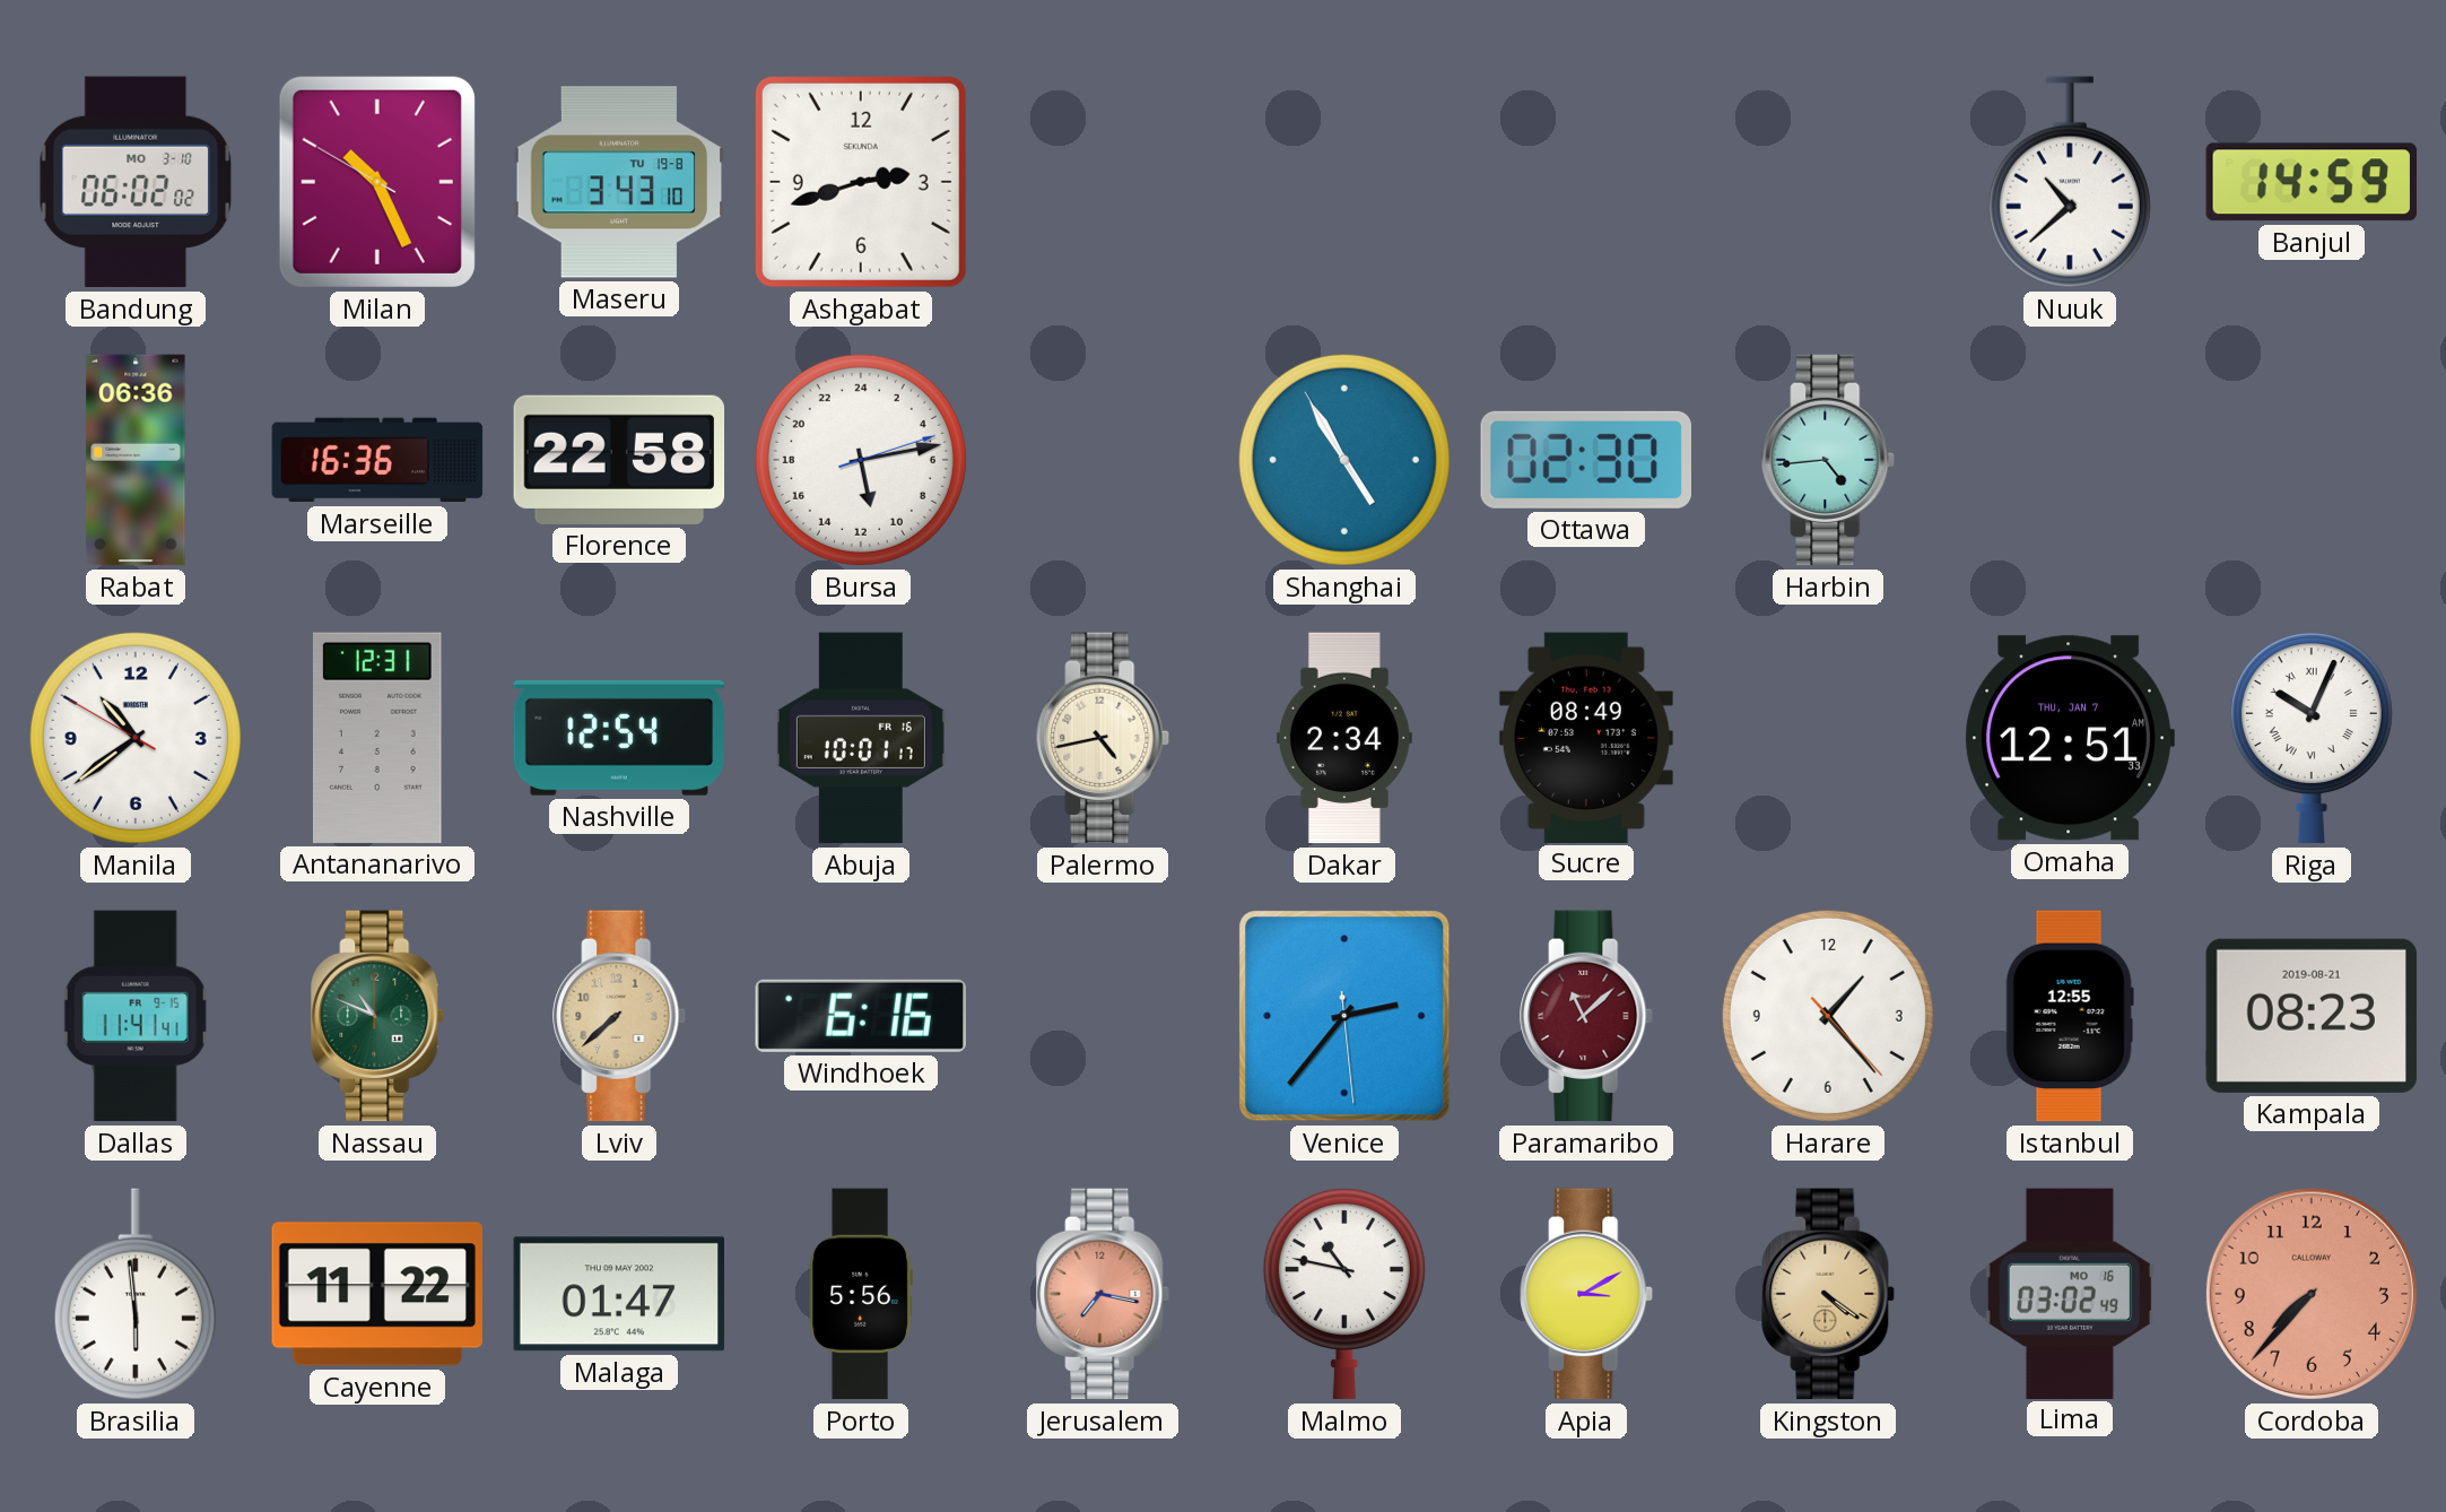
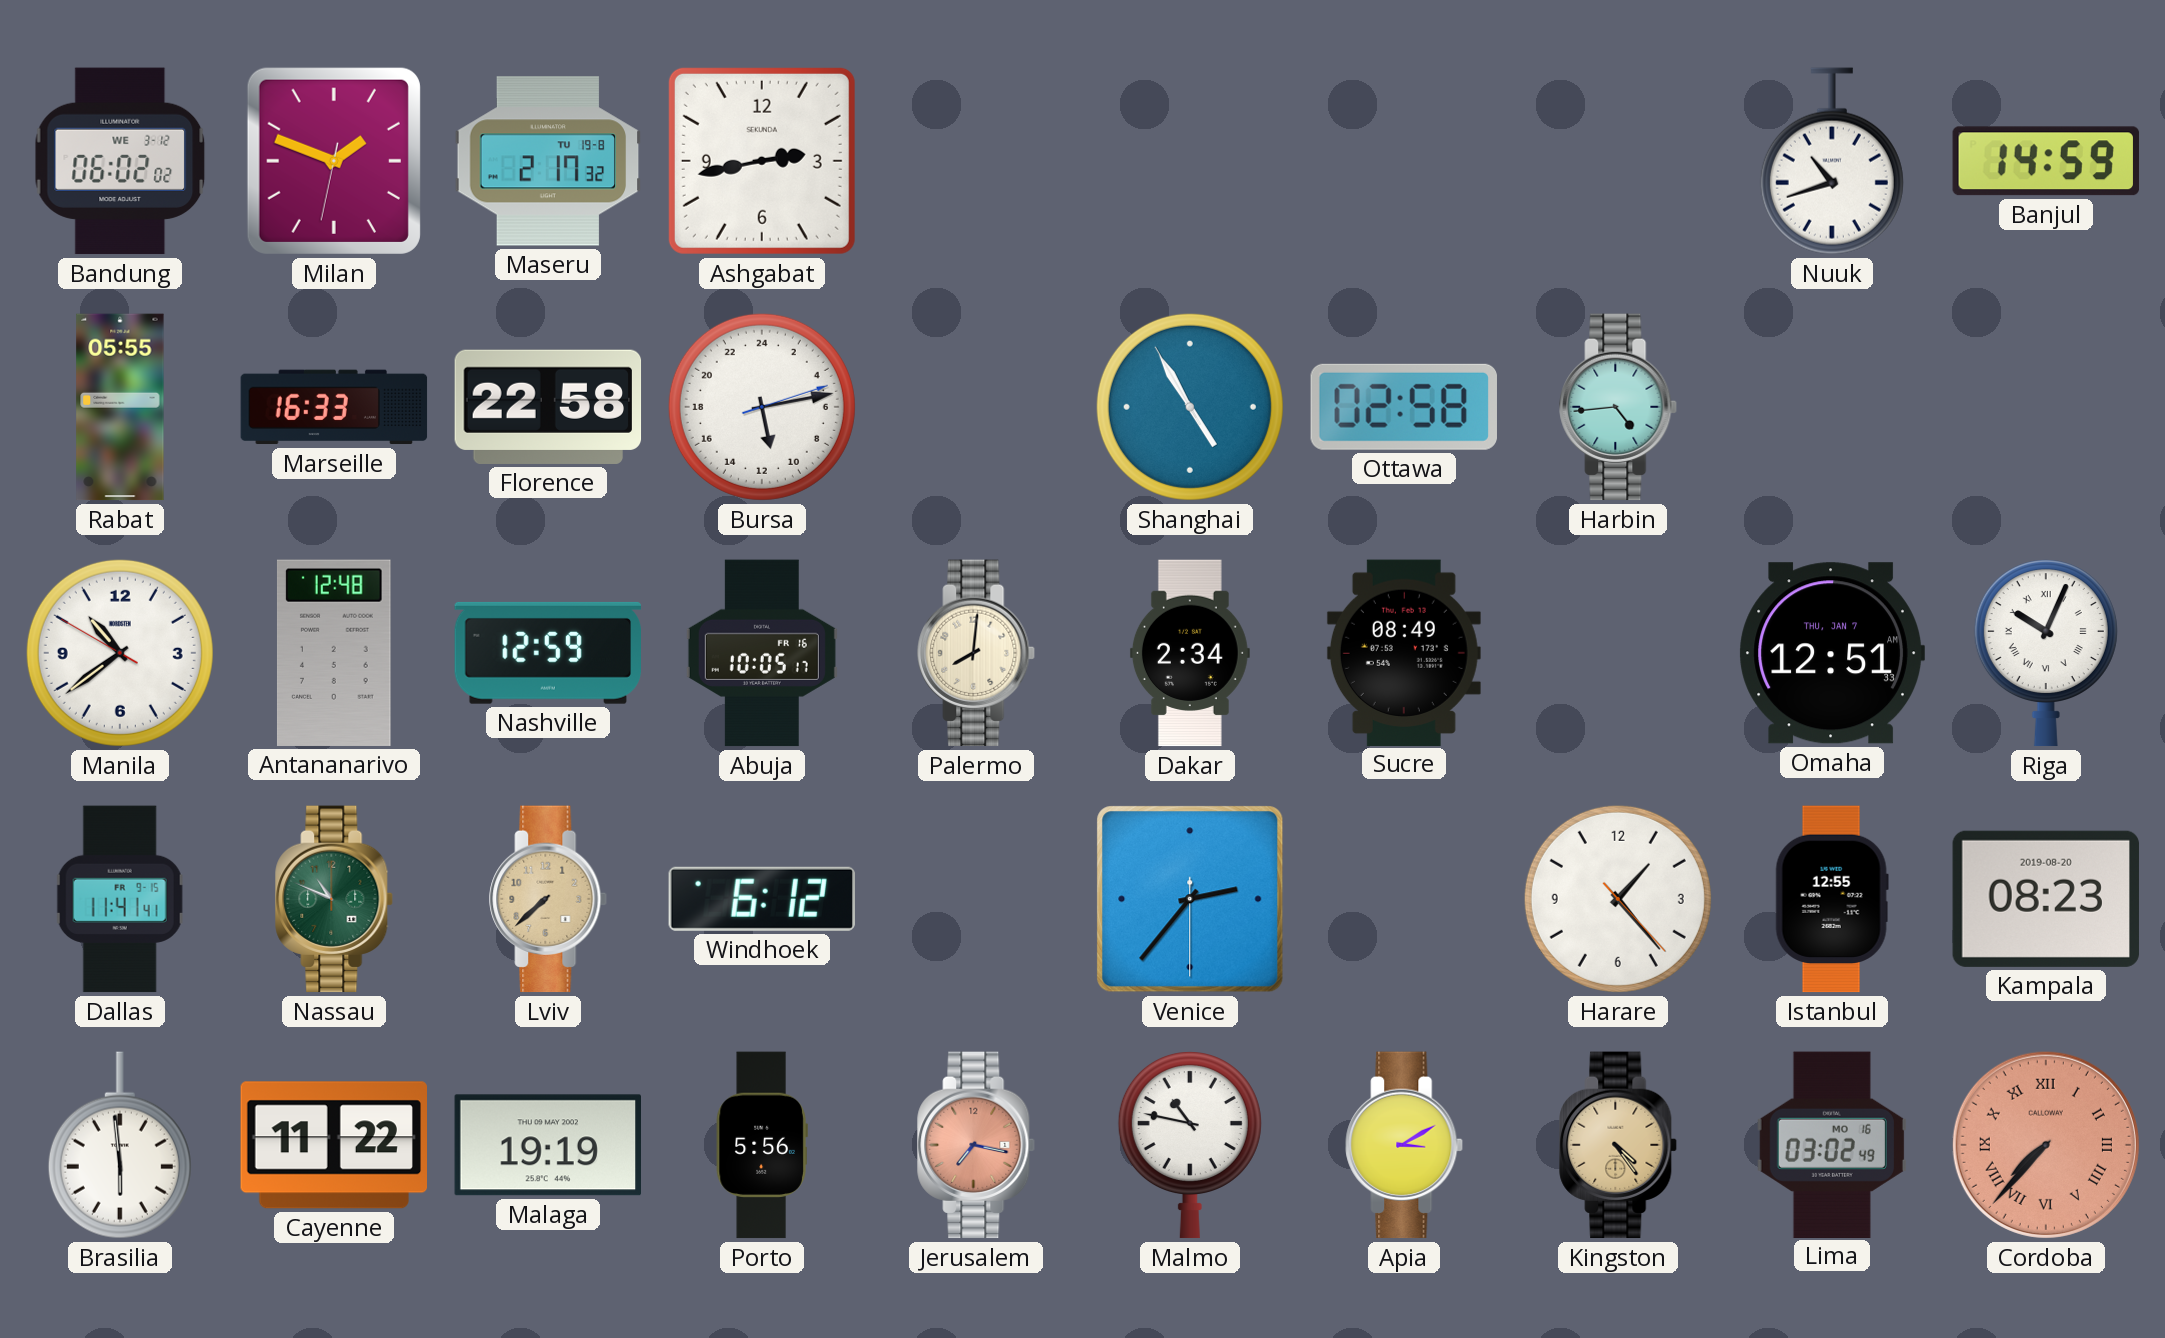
Bandung date: MO 3-10 -> WE 3-12
Milan: 10:25 -> 1:48
Maseru: 3:43 -> 2:17
Ashgabat: 2:42 -> 2:43
Nuuk: 10:38 -> 10:42
Rabat: 06:36 -> 05:55
Marseille: 16:36 -> 16:33
Ottawa: 02:30 -> 02:58
Antananarivo: 12:31 -> 12:48
Nashville: 12:54 -> 12:59
Abuja: 10:01 -> 10:05
Palermo: 4:43 -> 8:01
Windhoek: 6:16 -> 6:12
Venice: 2:36:29 -> 2:36:30
Paramaribo: 11:08 -> none
Kampala date: 2019-08-21 -> 2019-08-20
Malaga: 01:47 -> 19:19
Kingston: 4:21 -> 4:24
Cordoba numerals: Arabic -> Roman
